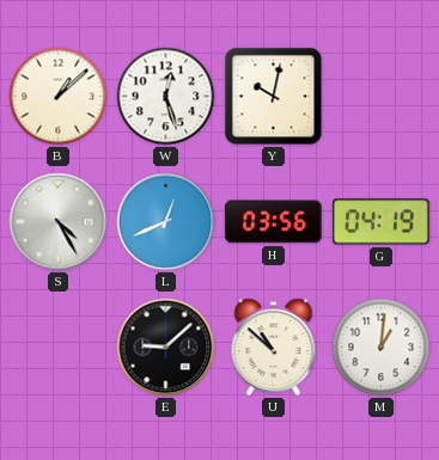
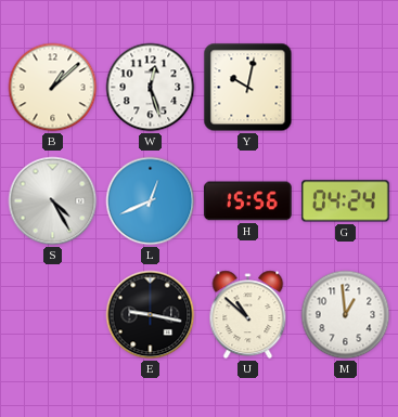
H: 03:56 -> 15:56
G: 04:19 -> 04:24
E: 9:08 -> 9:17
M: 1:01 -> 12:59
